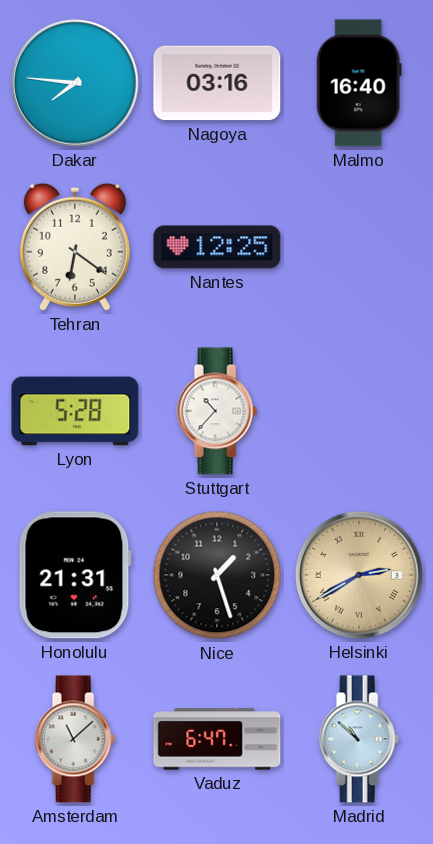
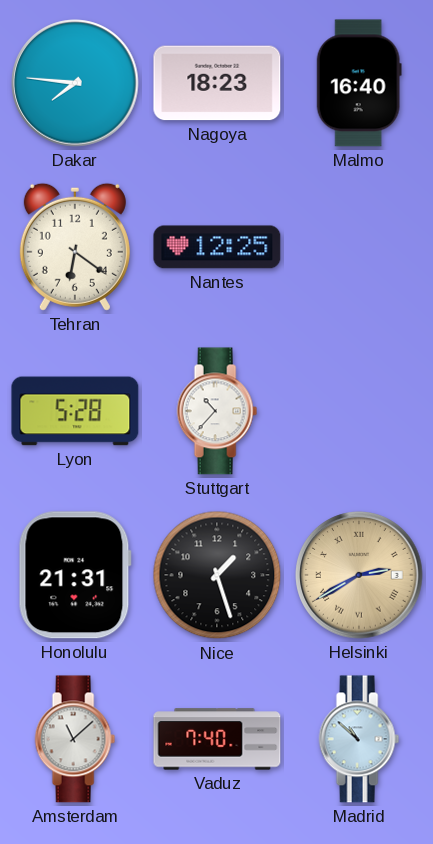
Nagoya: 03:16 -> 18:23
Vaduz: 6:47 -> 7:40
